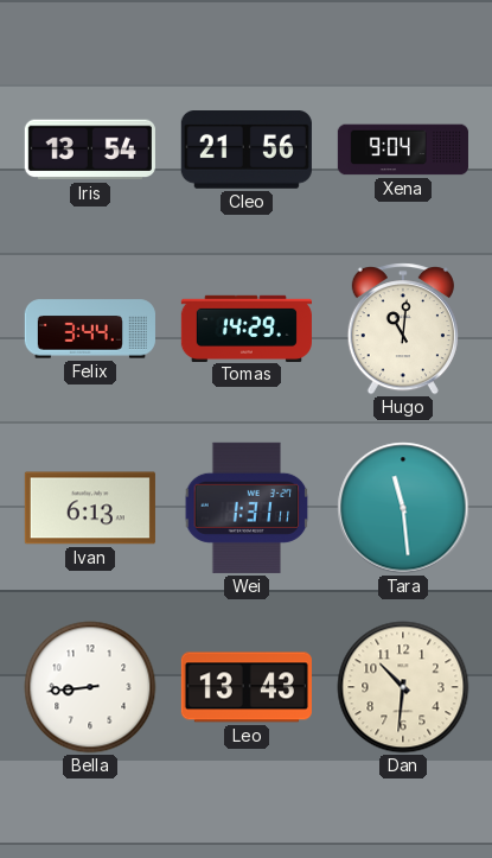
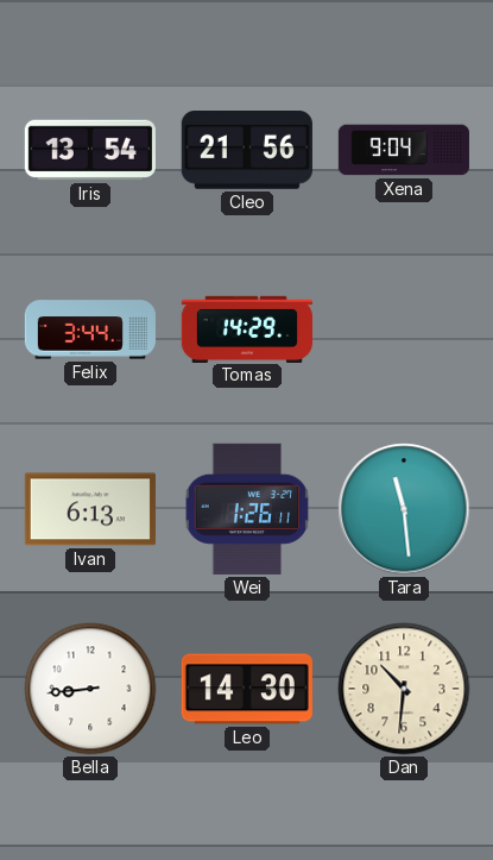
Hugo: 11:01 -> none
Wei: 1:31 -> 1:26
Leo: 13:43 -> 14:30
